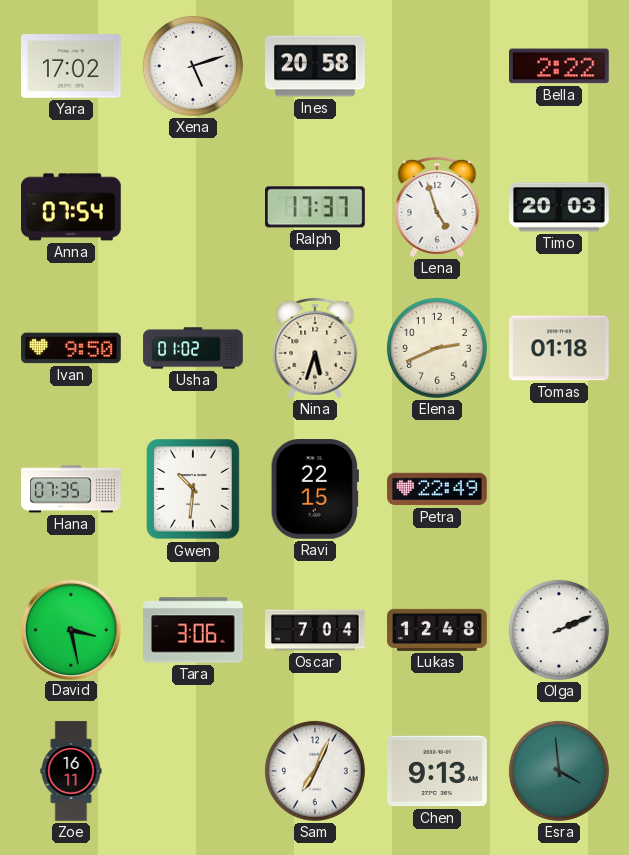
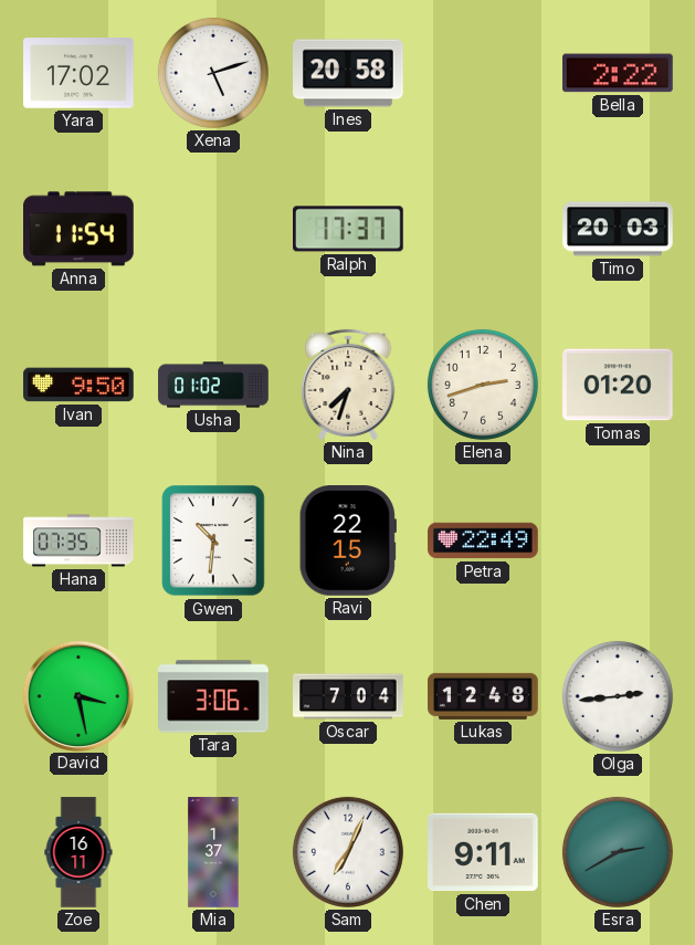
Anna: 07:54 -> 11:54
Lena: 4:57 -> none
Nina: 5:33 -> 7:33
Elena: 2:41 -> 2:42
Tomas: 01:18 -> 01:20
Olga: 2:11 -> 2:44
Mia: none -> 1:37
Chen: 9:13 -> 9:11
Esra: 3:59 -> 2:40
